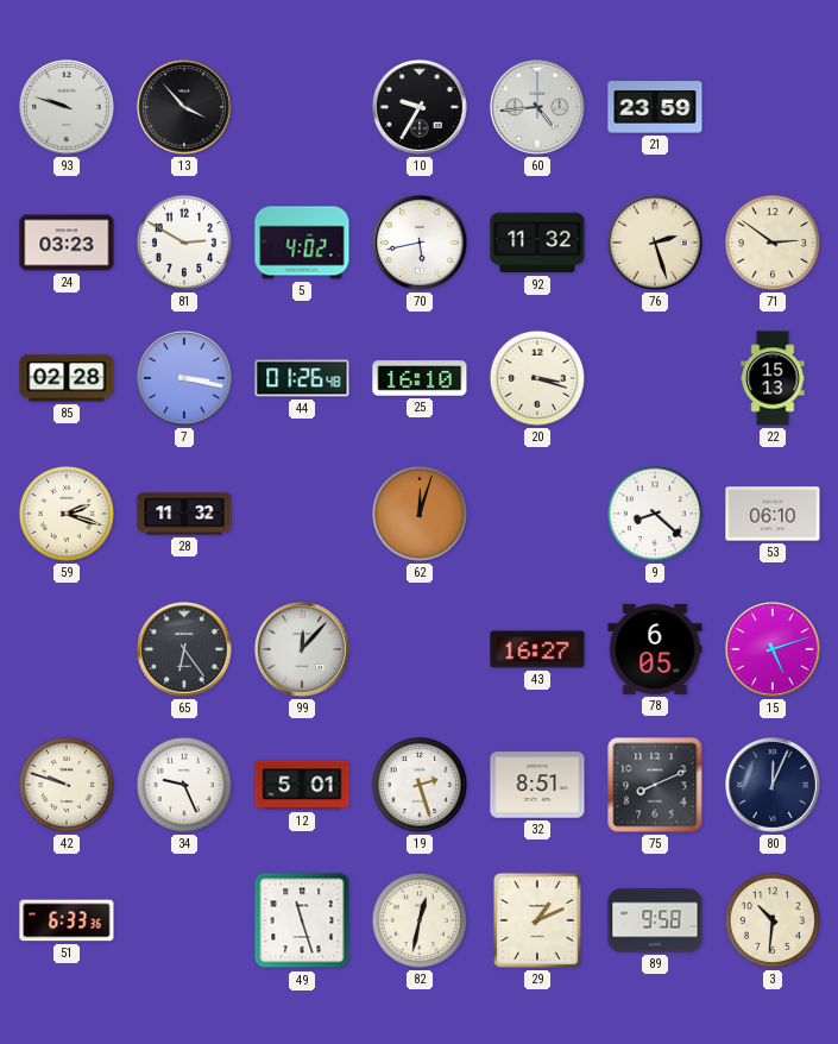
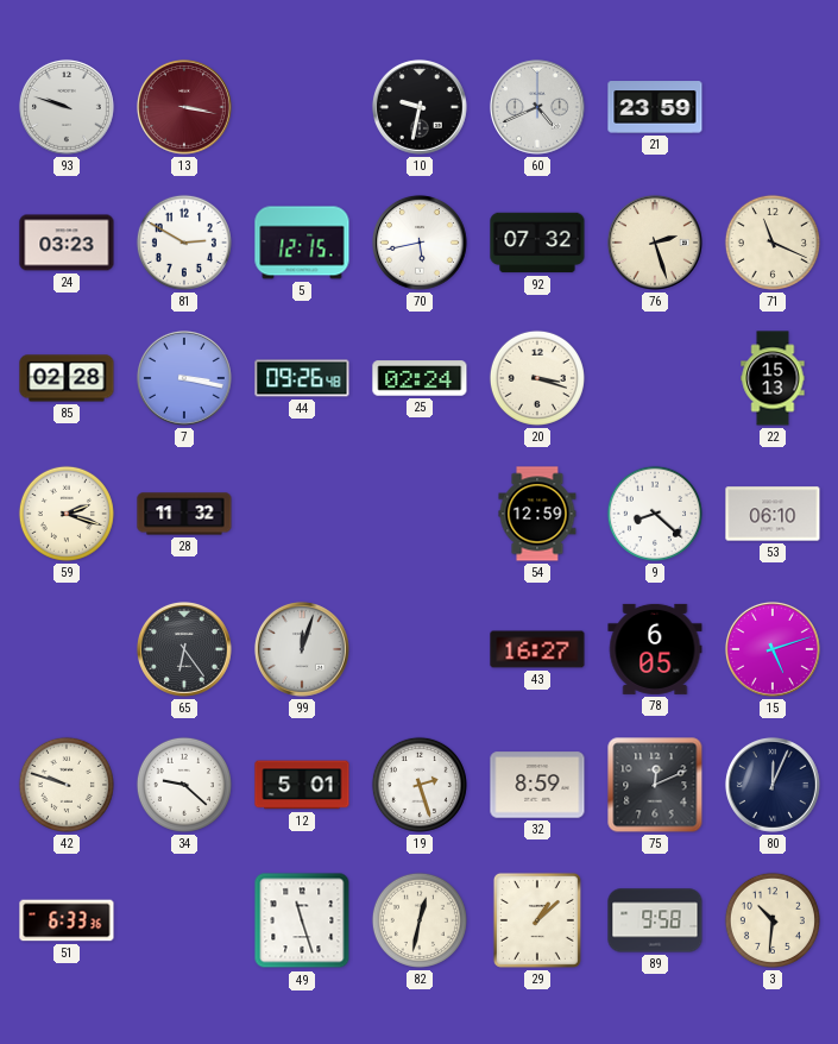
13: 3:53 -> 3:17
13 dial: black -> burgundy
10: 9:35 -> 9:32
60: 4:44 -> 4:41
5: 4:02 -> 12:15
92: 11:32 -> 07:32
71: 2:51 -> 11:19
44: 01:26 -> 09:26
25: 16:10 -> 02:24
62: 12:03 -> none
54: none -> 12:59
99: 12:07 -> 12:03
34: 9:26 -> 9:22
32: 8:51 -> 8:59
75: 8:11 -> 12:11
29: 1:11 -> 1:08
